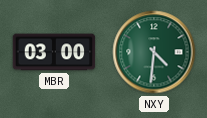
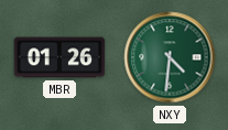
MBR: 03:00 -> 01:26
